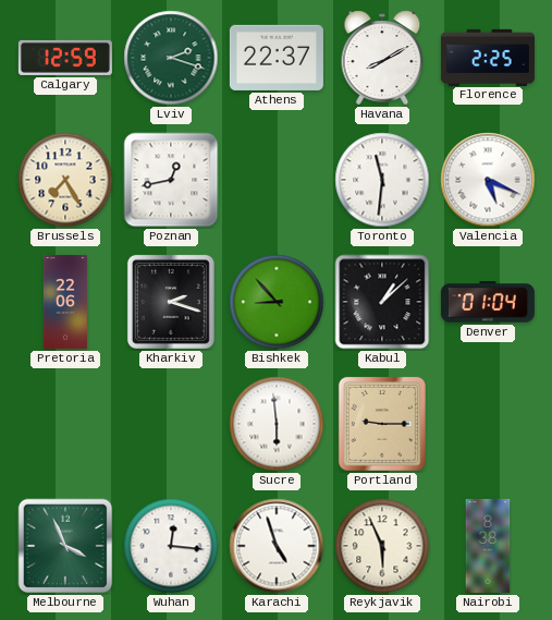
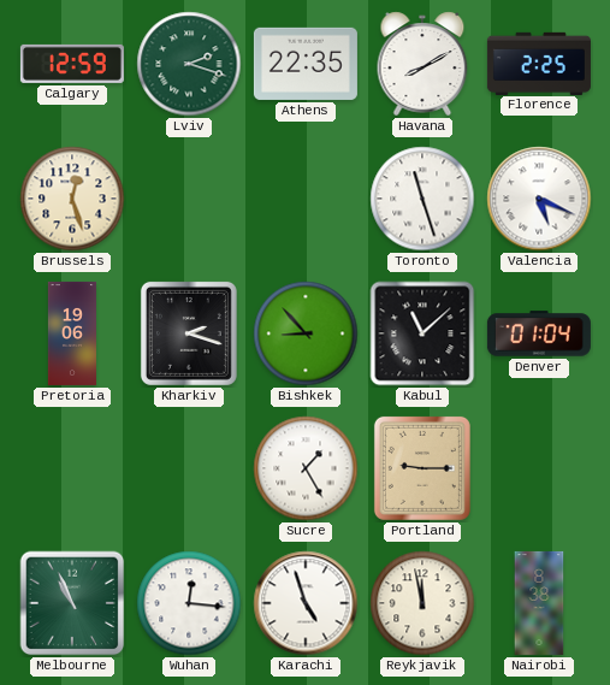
Athens: 22:37 -> 22:35
Brussels: 7:25 -> 12:27
Poznan: 12:43 -> none
Toronto: 11:31 -> 11:27
Pretoria: 22:06 -> 19:06
Kabul: 1:08 -> 11:08
Sucre: 5:59 -> 1:25
Melbourne: 3:56 -> 10:56
Reykjavik: 5:56 -> 11:58
